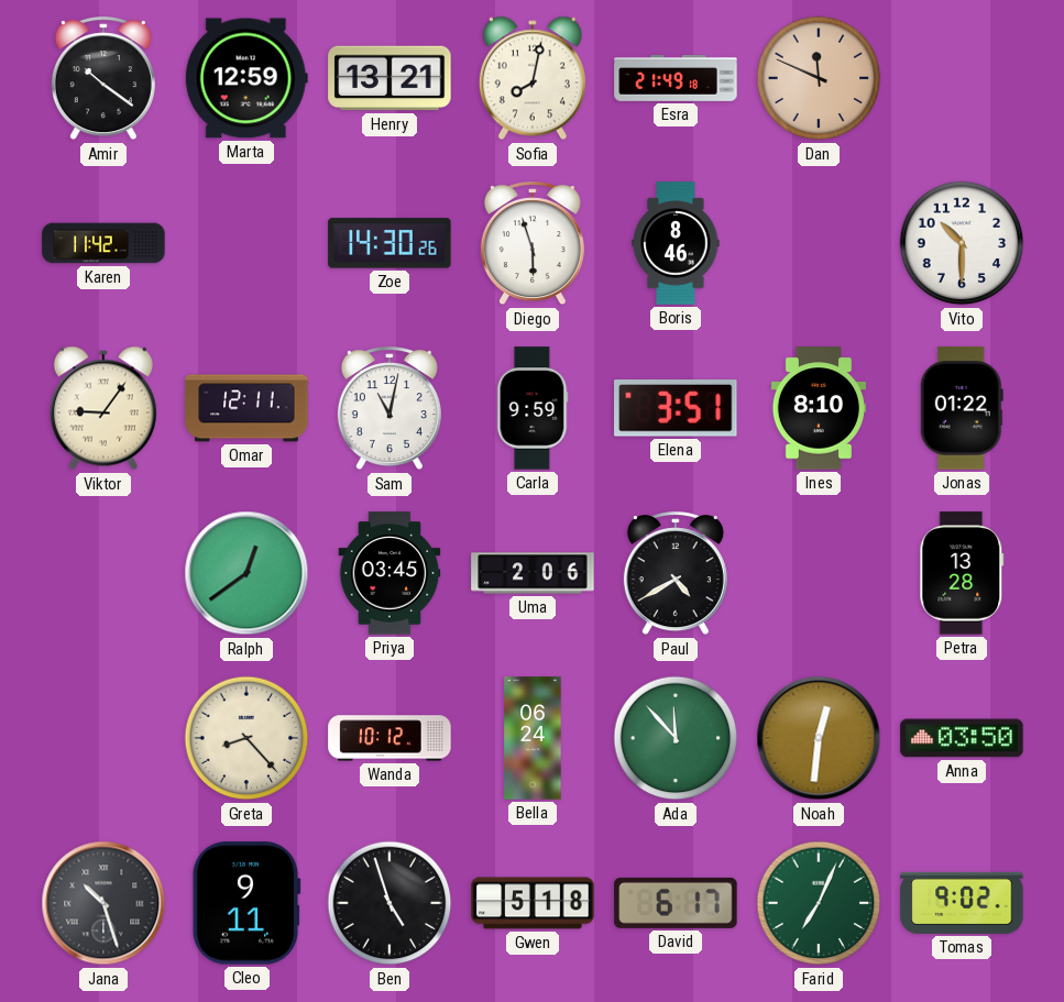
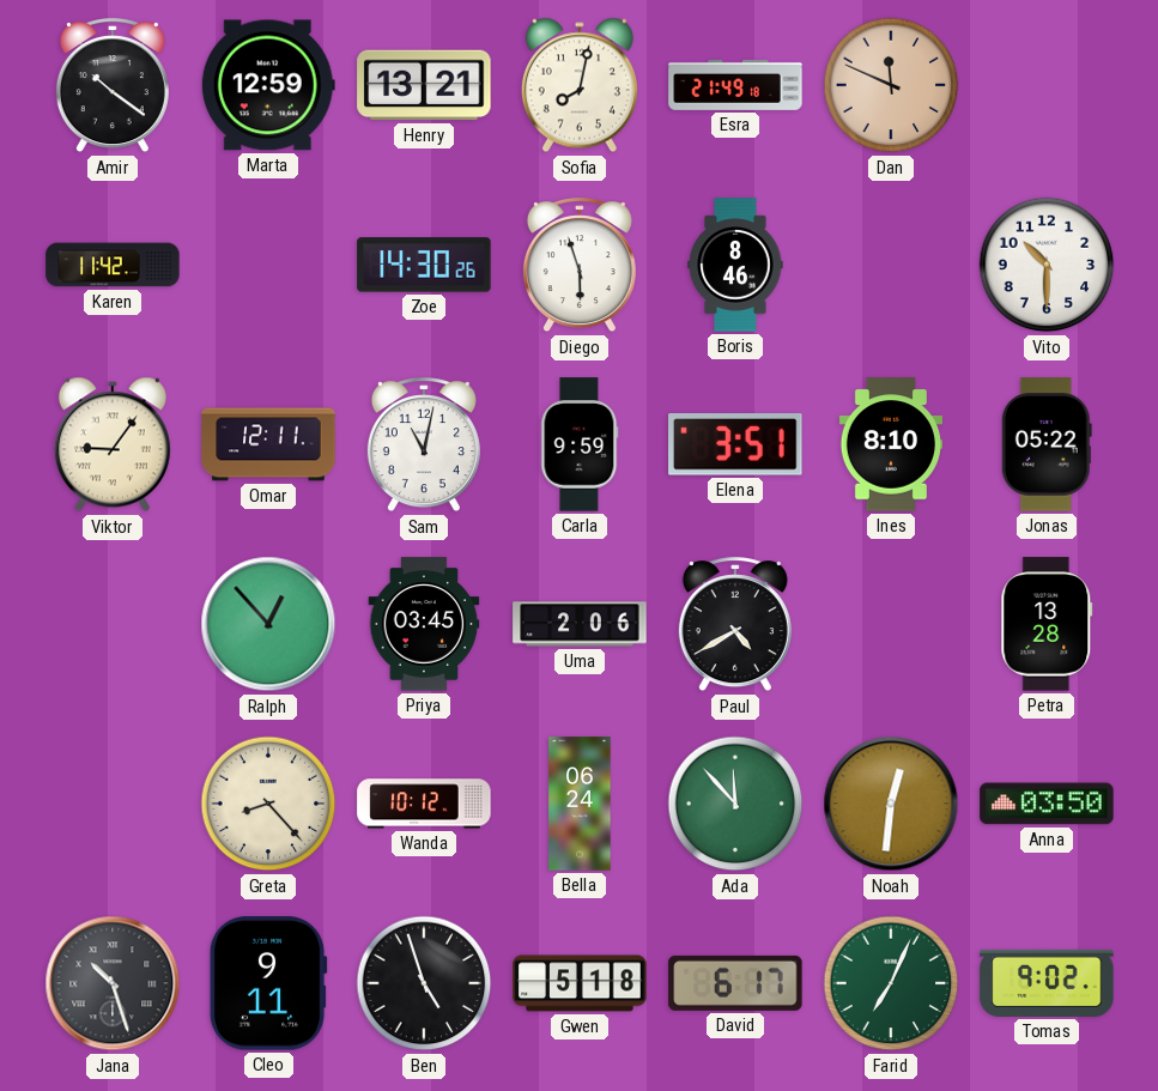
Jonas: 01:22 -> 05:22
Ralph: 12:39 -> 12:53
